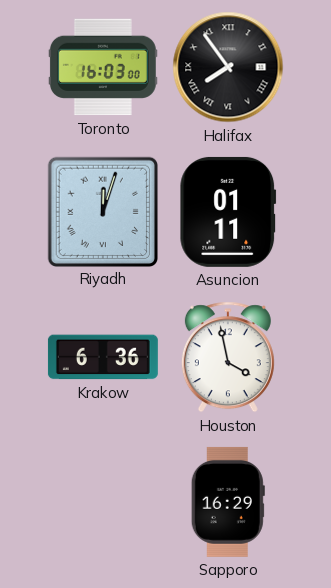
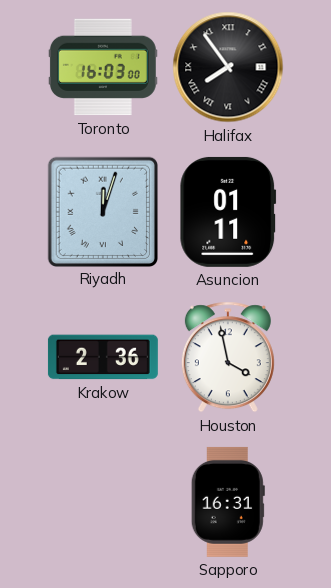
Krakow: 6:36 -> 2:36
Sapporo: 16:29 -> 16:31
